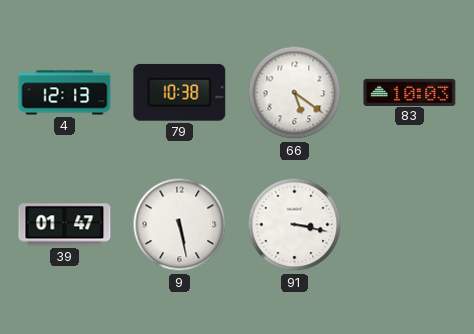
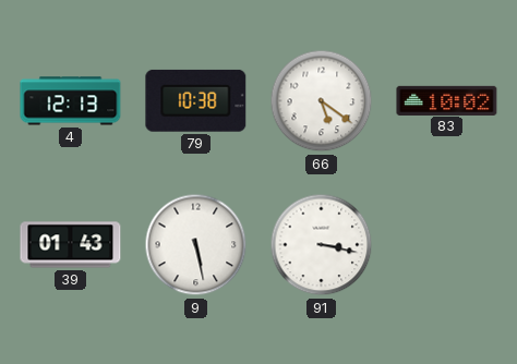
83: 10:03 -> 10:02
39: 01:47 -> 01:43
